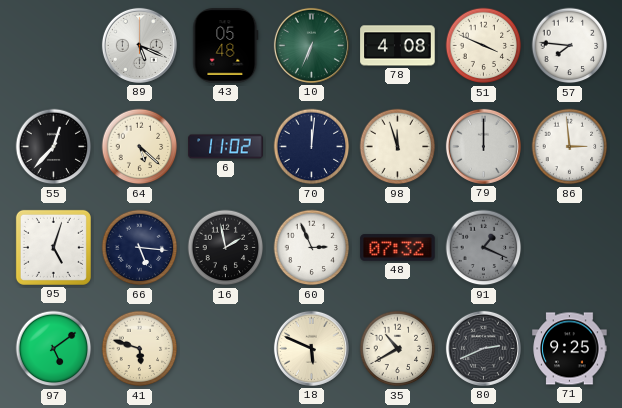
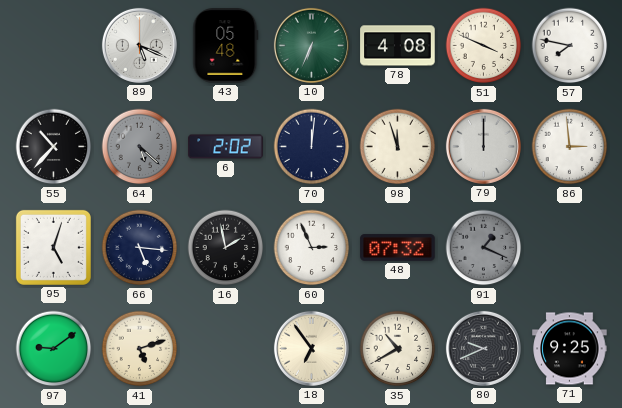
57: 7:46 -> 7:47
55: 12:37 -> 10:37
64 dial: cream -> grey
6: 11:02 -> 2:02
97: 5:09 -> 9:09
41: 5:48 -> 5:12
18: 5:49 -> 6:54
80: 2:41 -> 9:41
